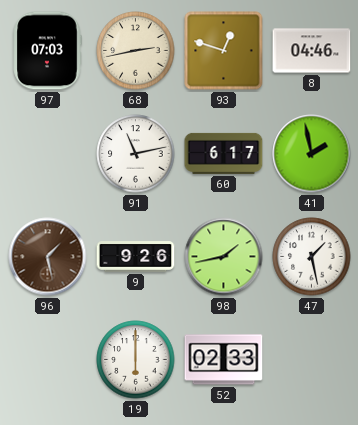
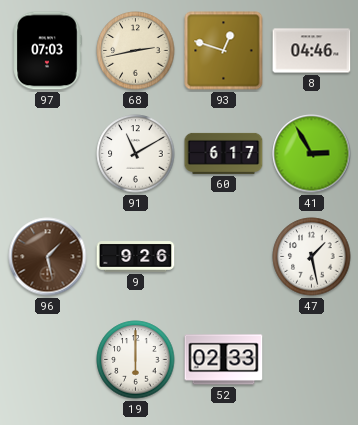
91: 11:13 -> 11:10
41: 1:58 -> 2:55
98: 1:43 -> none
